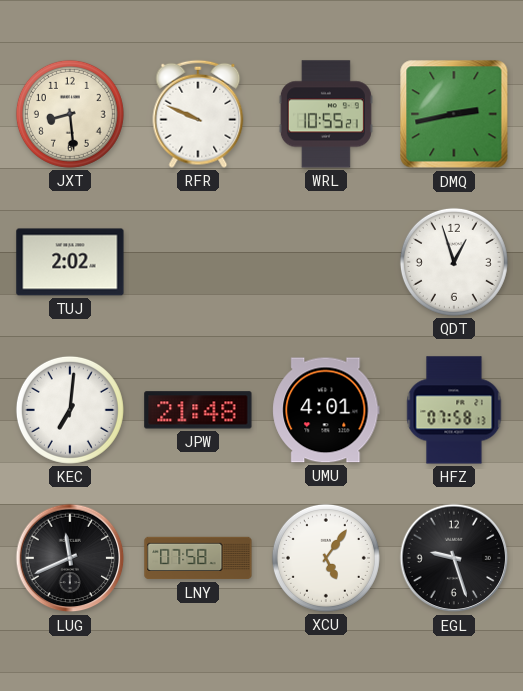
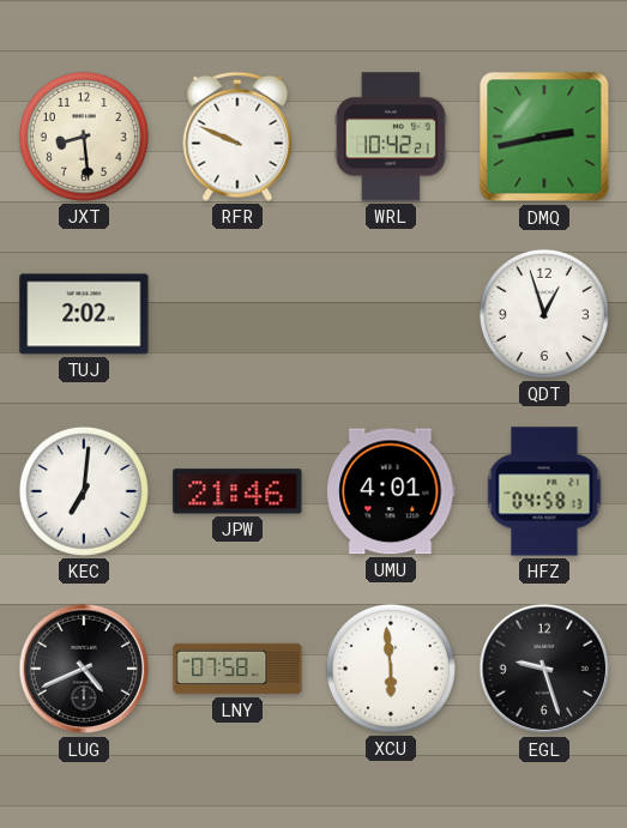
WRL: 10:55 -> 10:42
JPW: 21:48 -> 21:46
HFZ: 07:58 -> 04:58
LUG: 11:41 -> 4:41
XCU: 5:06 -> 5:59
